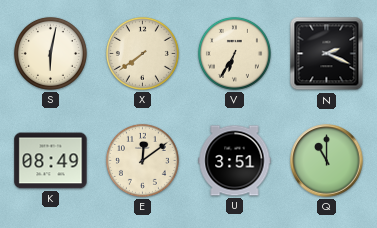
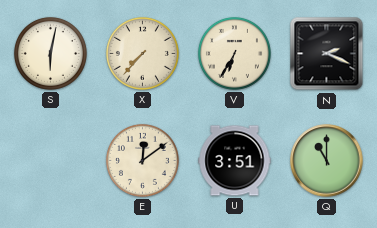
X: 7:39 -> 7:37
K: 08:49 -> none
